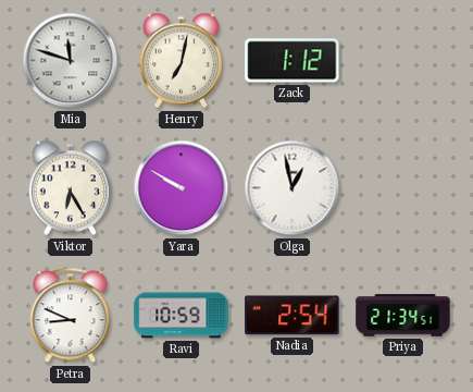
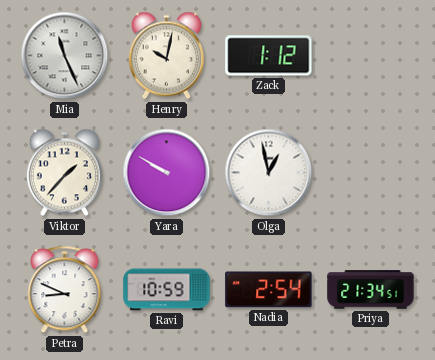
Mia: 11:48 -> 11:26
Henry: 7:02 -> 10:02
Viktor: 6:25 -> 1:37
